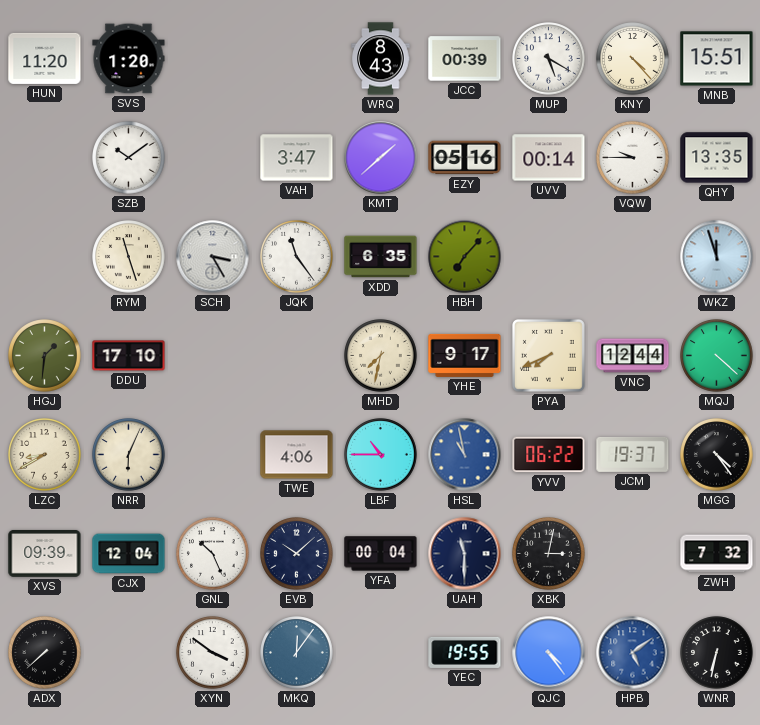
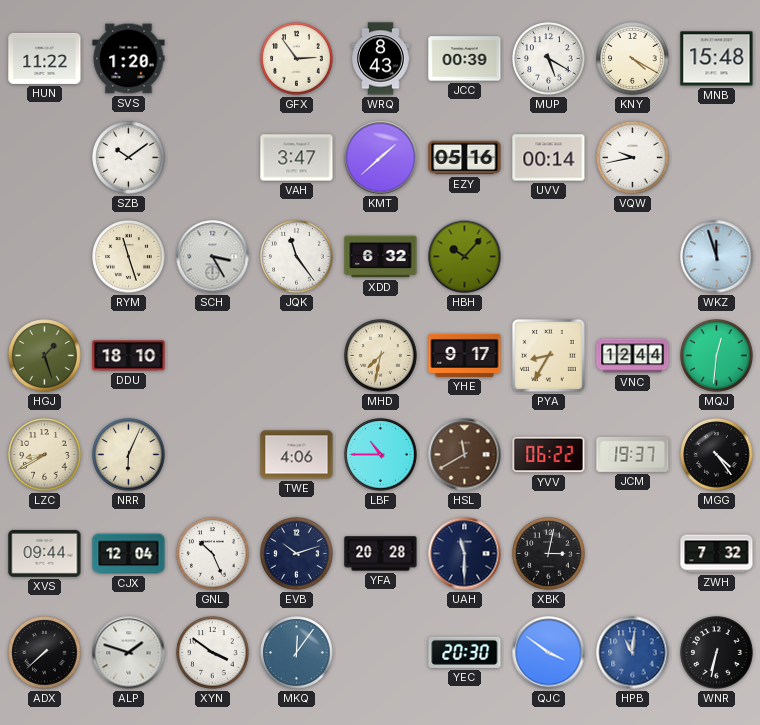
HUN: 11:20 -> 11:22
GFX: none -> 2:54
KNY: 4:23 -> 4:20
MNB: 15:51 -> 15:48
VQW: 9:45 -> 9:43
QHY: 13:35 -> none
XDD: 6:35 -> 6:32
HBH: 7:07 -> 10:07
HGJ: 1:31 -> 1:27
DDU: 17:10 -> 18:10
PYA: 7:41 -> 8:35
MQJ: 4:22 -> 12:31
HSL: 10:58 -> 11:40
HSL dial: blue -> brown
XVS: 09:39 -> 09:44
EVB: 10:08 -> 10:12
YFA: 00:04 -> 20:28
ALP: none -> 1:48
YEC: 19:55 -> 20:30
QJC: 4:24 -> 3:51
HPB: 5:09 -> 11:01
